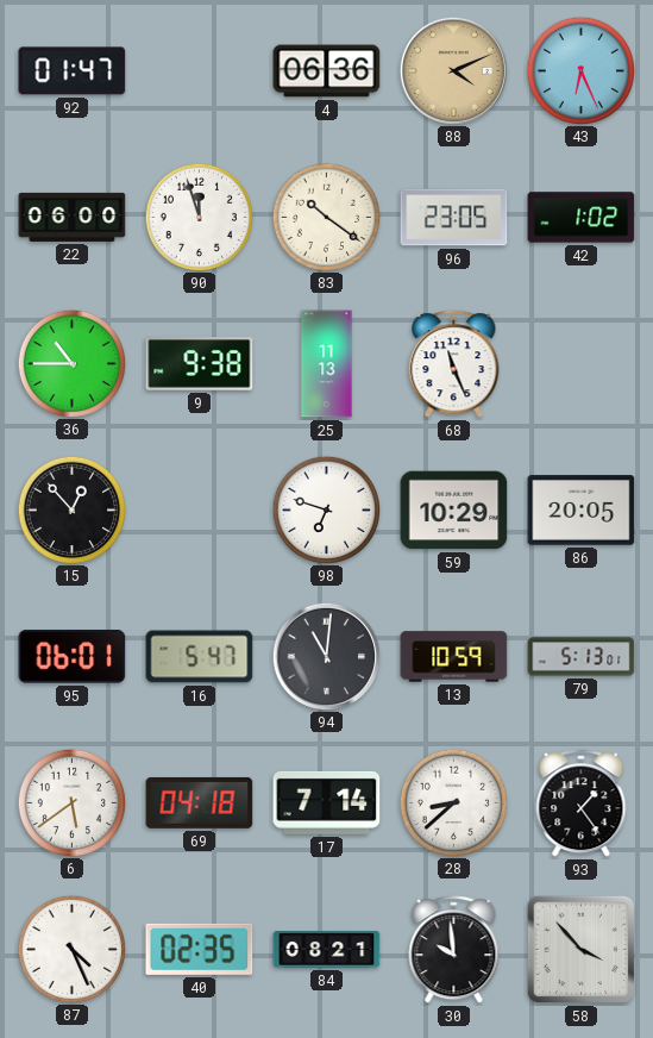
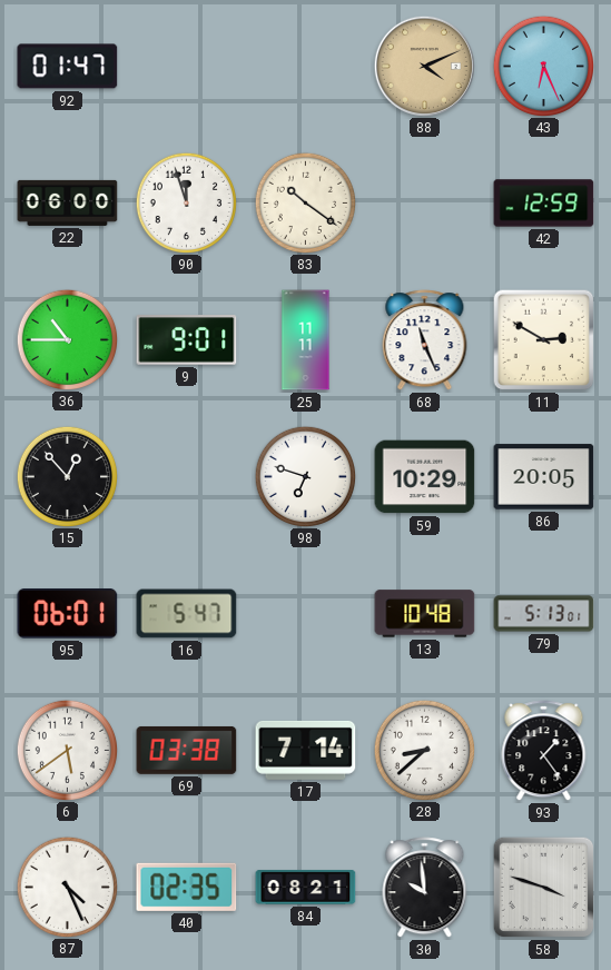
4: 06:36 -> none
96: 23:05 -> none
42: 1:02 -> 12:59
9: 9:38 -> 9:01
25: 11:13 -> 11:11
11: none -> 2:50
94: 11:01 -> none
13: 10:59 -> 10:48
69: 04:18 -> 03:38
58: 3:53 -> 3:48
